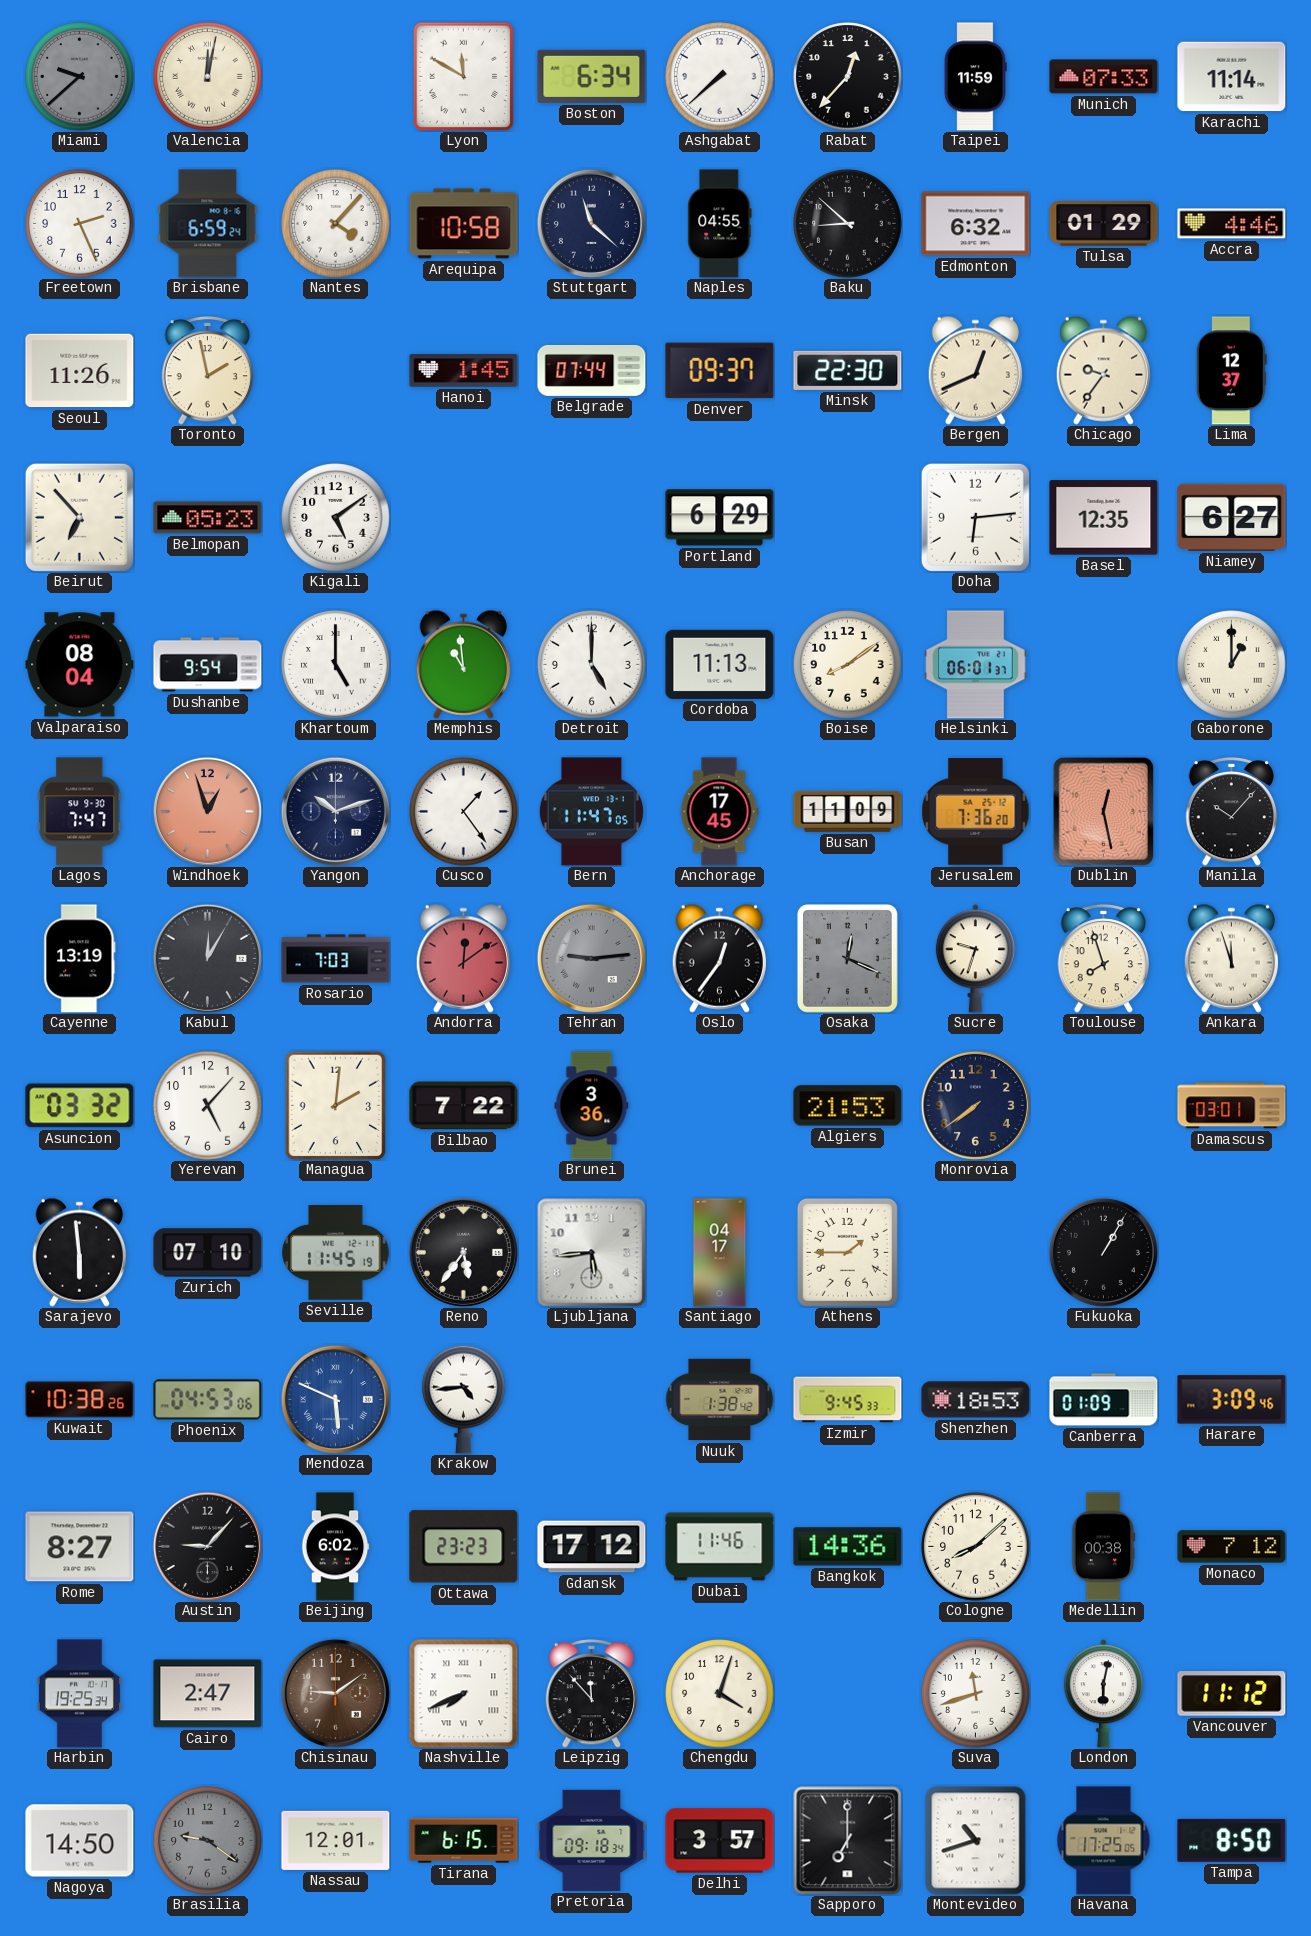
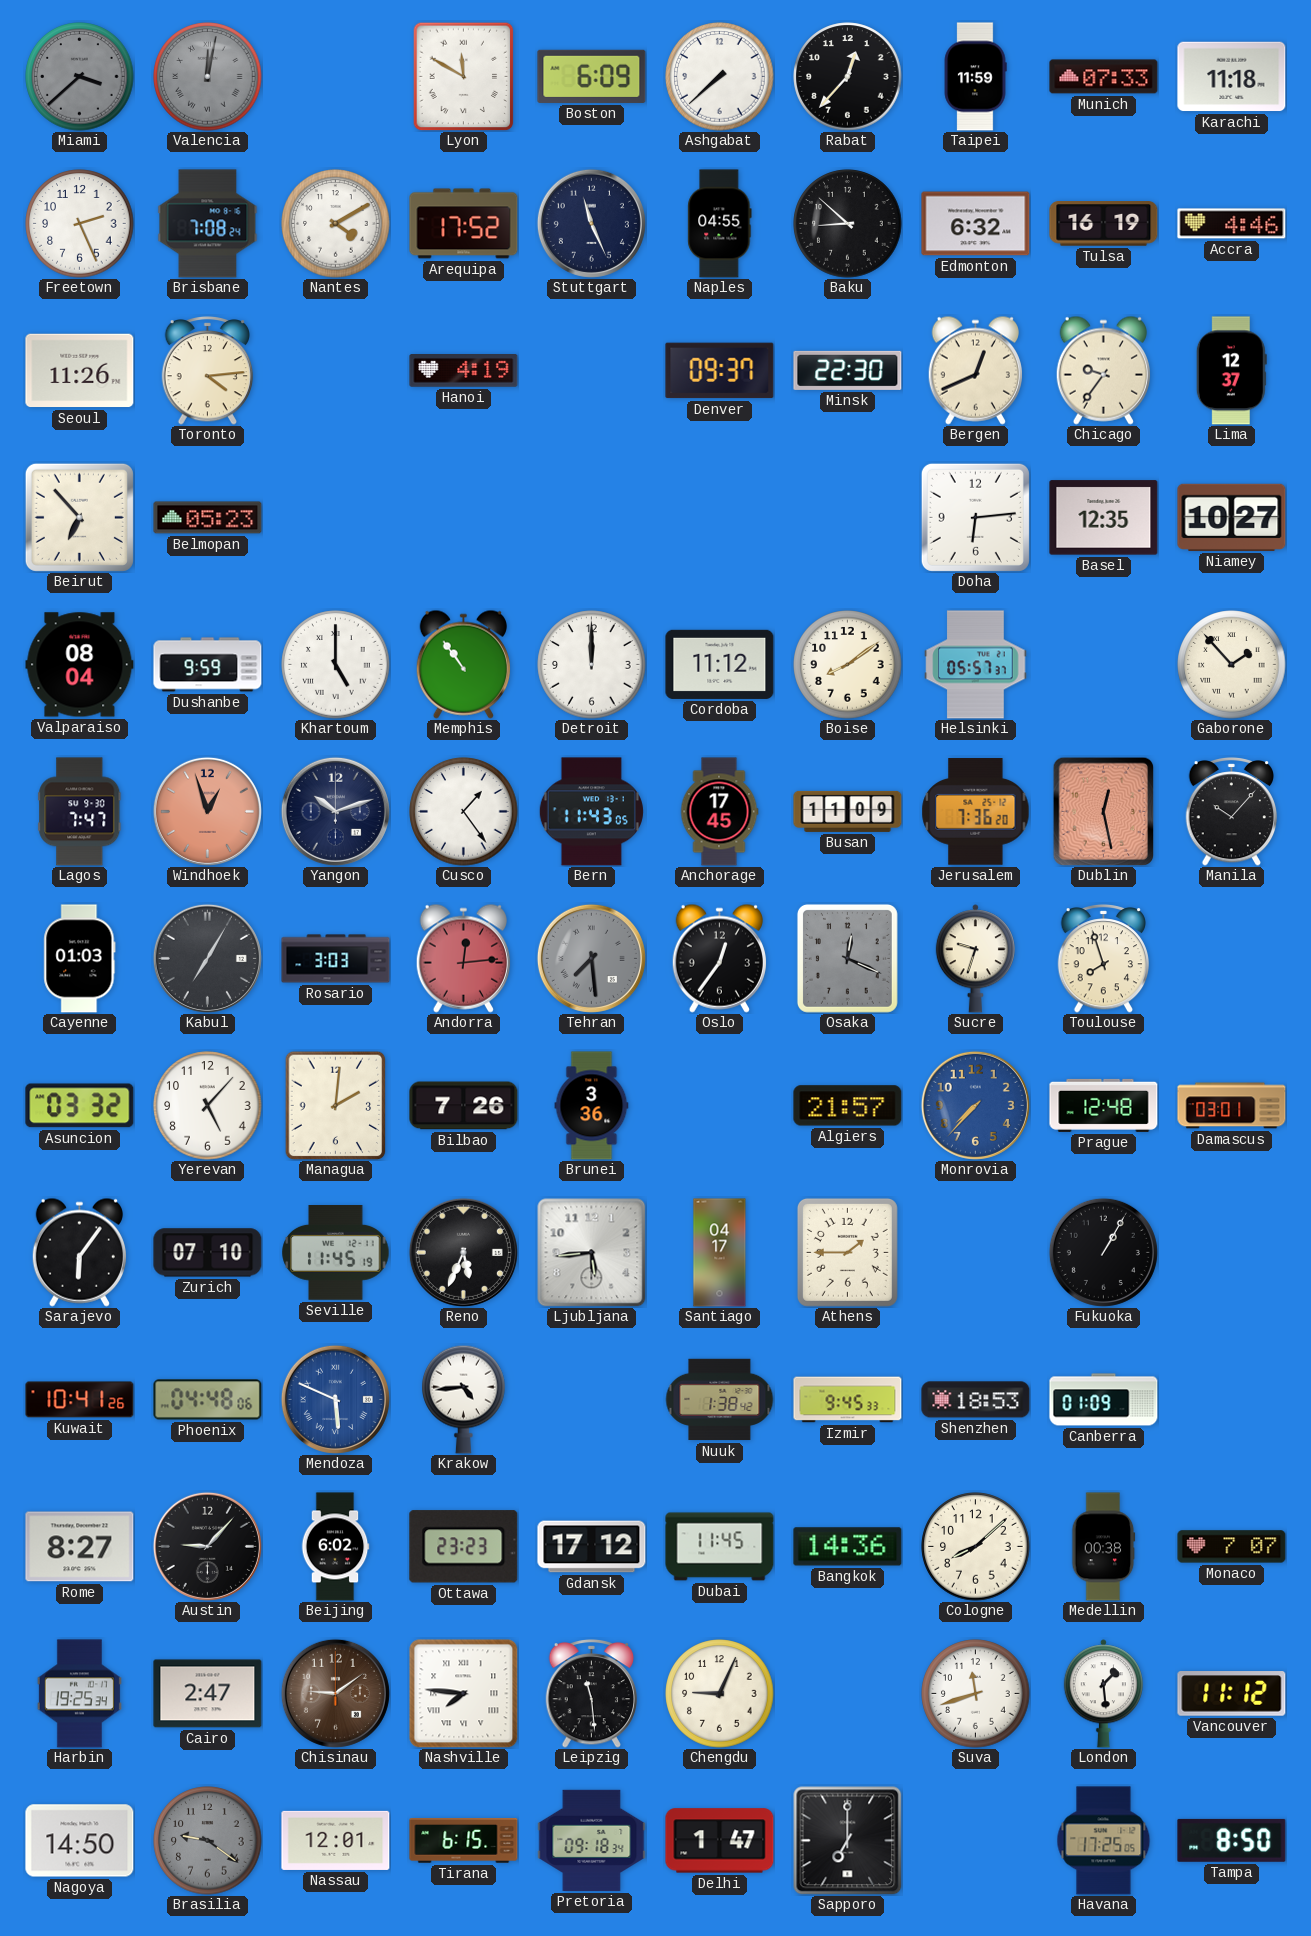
Miami: 9:38 -> 3:38
Valencia dial: cream -> grey
Boston: 6:34 -> 6:09
Karachi: 11:14 -> 11:18
Brisbane: 6:59 -> 7:08
Nantes: 4:07 -> 4:10
Arequipa: 10:58 -> 17:52
Stuttgart: 11:22 -> 11:26
Tulsa: 01:29 -> 16:19
Toronto: 1:58 -> 4:14
Hanoi: 1:45 -> 4:19
Belgrade: 07:44 -> none
Kigali: 5:09 -> none
Portland: 6:29 -> none
Niamey: 6:27 -> 10:27
Dushanbe: 9:54 -> 9:59
Memphis: 10:59 -> 10:54
Detroit: 5:00 -> 12:00
Cordoba: 11:13 -> 11:12
Helsinki: 06:01 -> 05:57
Gaborone: 1:00 -> 1:53
Bern: 11:47 -> 11:43
Cayenne: 13:19 -> 01:03
Kabul: 12:05 -> 7:05
Rosario: 7:03 -> 3:03
Andorra: 12:09 -> 12:14
Tehran: 9:14 -> 7:29
Ankara: 11:57 -> none
Bilbao: 7:22 -> 7:26
Algiers: 21:53 -> 21:57
Monrovia: 7:39 -> 7:37
Monrovia dial: navy -> blue
Prague: none -> 12:48
Sarajevo: 5:59 -> 6:06
Reno: 5:36 -> 5:34
Kuwait: 10:38 -> 10:41
Phoenix: 04:53 -> 04:48
Harare: 3:09 -> none
Dubai: 11:46 -> 11:45
Monaco: 7:12 -> 7:07
Nashville: 7:41 -> 7:46
Leipzig: 11:53 -> 11:29
Chengdu: 4:03 -> 9:04
London: 6:02 -> 1:29
Delhi: 3:57 -> 1:47
Montevideo: 10:42 -> none
